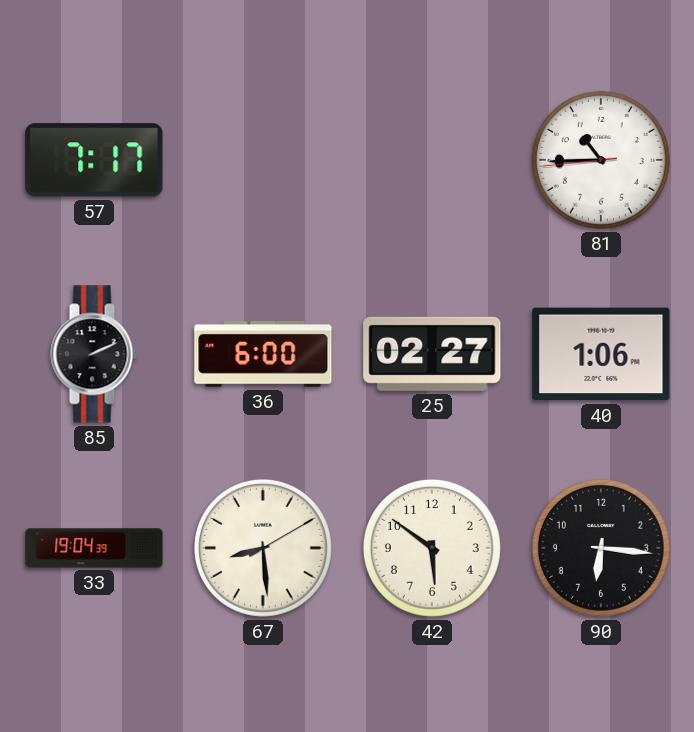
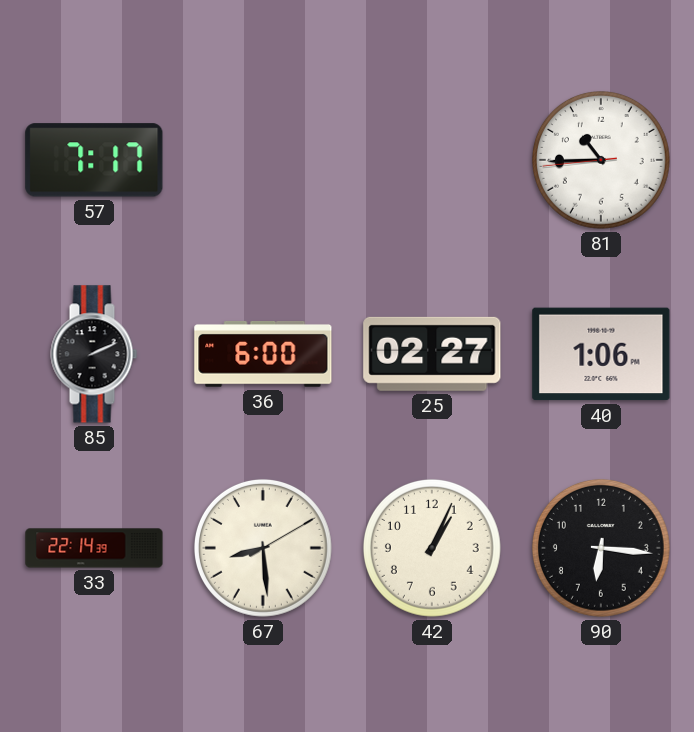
33: 19:04 -> 22:14
42: 5:51 -> 1:04
